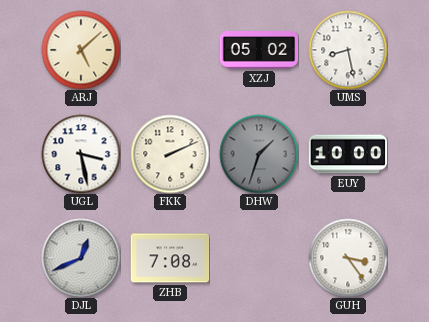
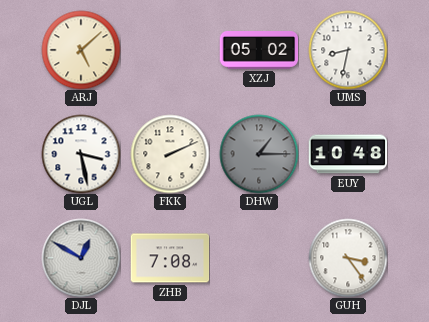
UMS: 8:28 -> 8:32
DHW: 1:33 -> 1:15
EUY: 10:00 -> 10:48
DJL: 12:41 -> 12:50
